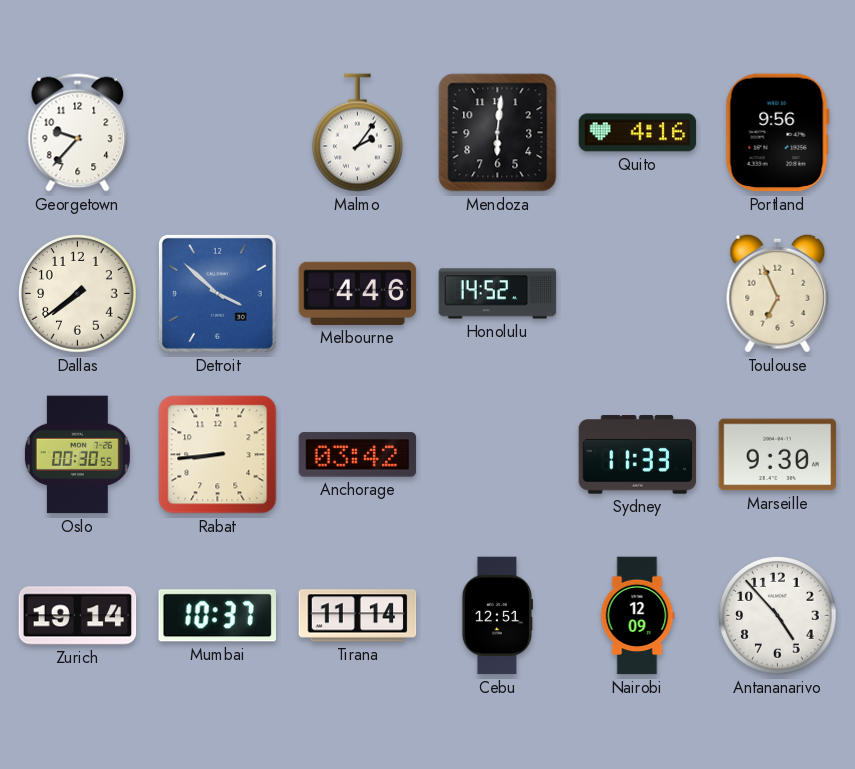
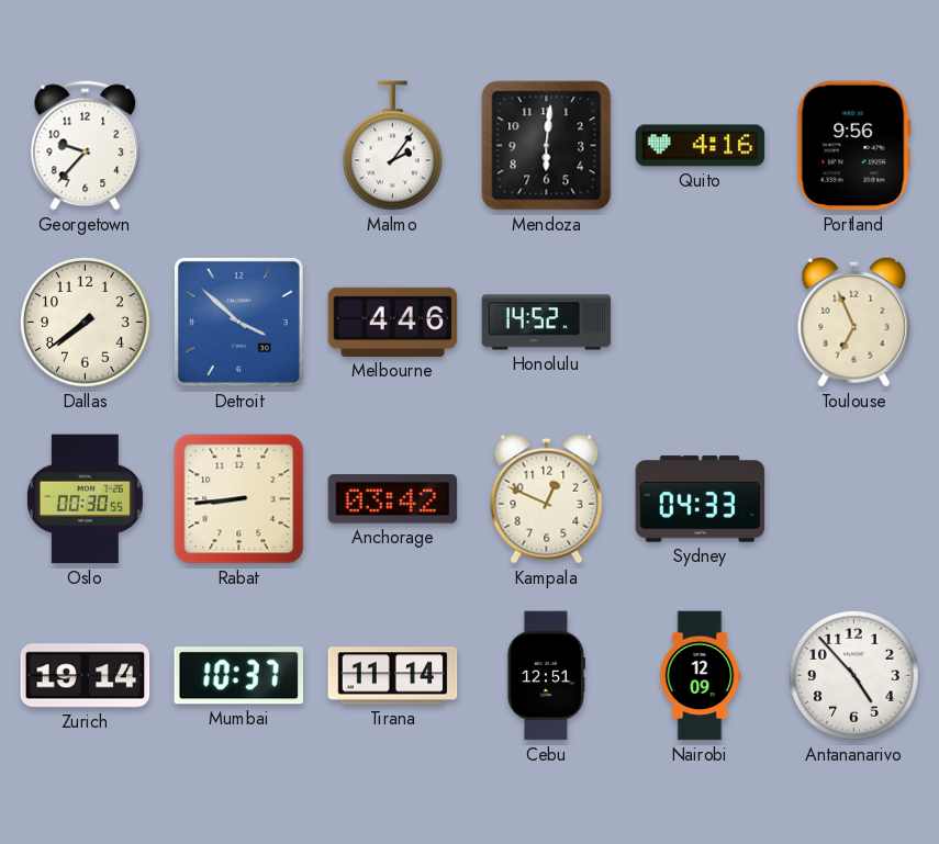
Kampala: none -> 12:49
Sydney: 11:33 -> 04:33
Marseille: 9:30 -> none
